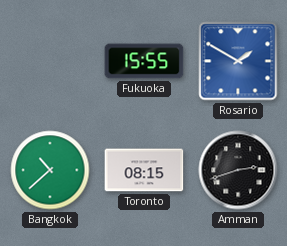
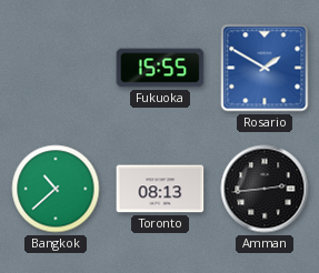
Toronto: 08:15 -> 08:13
Amman: 2:42 -> 2:44
